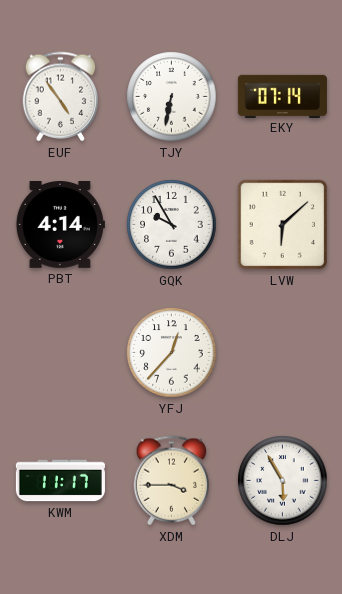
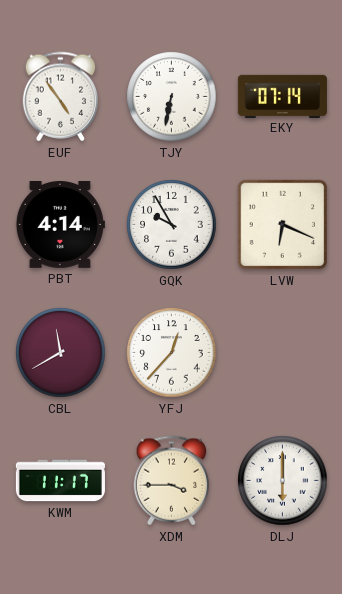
LVW: 6:08 -> 6:19
CBL: none -> 11:40
DLJ: 5:55 -> 6:00
